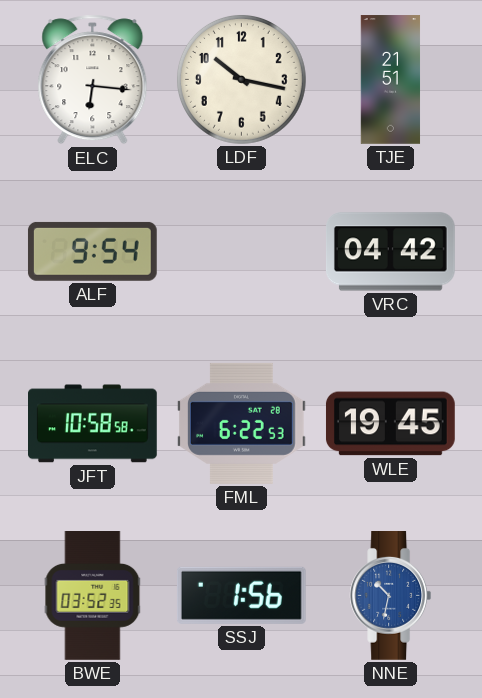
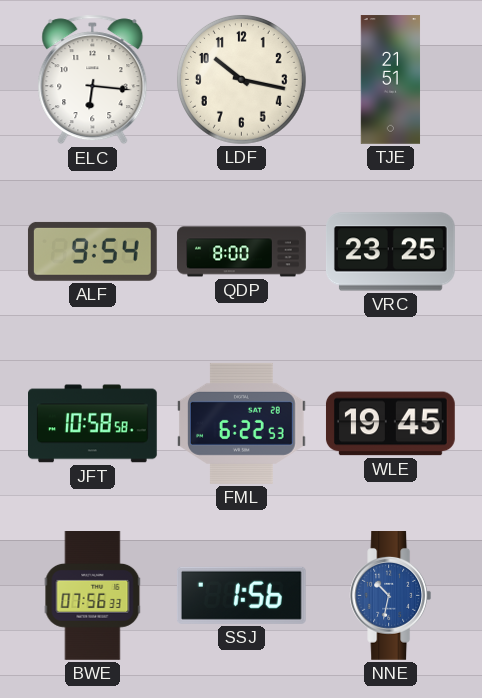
QDP: none -> 8:00
VRC: 04:42 -> 23:25
BWE: 03:52 -> 07:56
